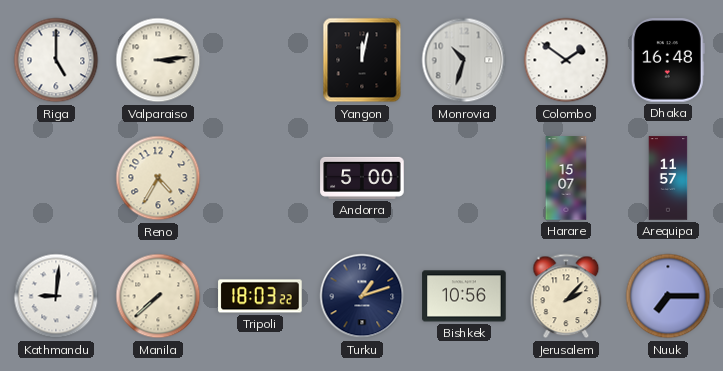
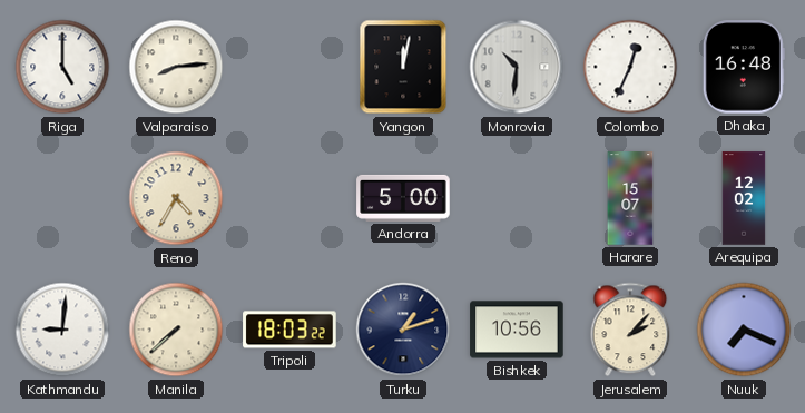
Valparaiso: 3:14 -> 8:14
Monrovia: 10:33 -> 10:31
Colombo: 1:51 -> 12:34
Arequipa: 11:57 -> 12:02
Nuuk: 7:15 -> 7:19
